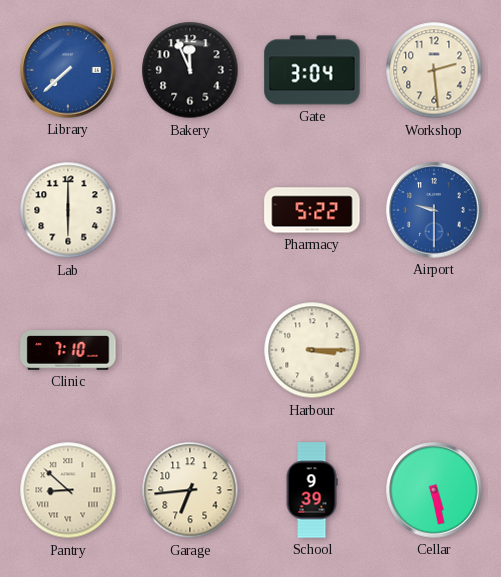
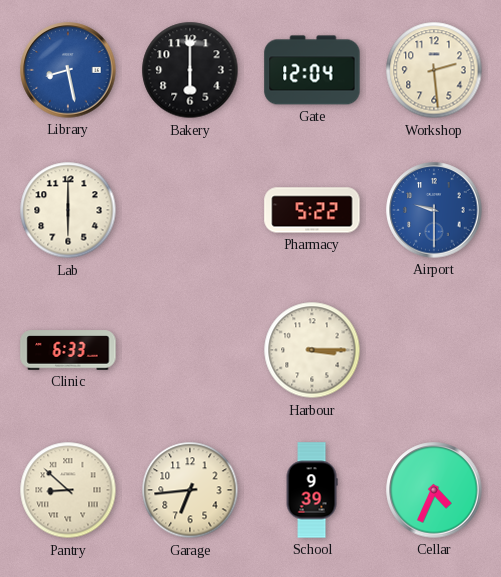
Library: 7:38 -> 8:28
Bakery: 11:56 -> 6:00
Gate: 3:04 -> 12:04
Clinic: 7:10 -> 6:33
Cellar: 5:28 -> 4:34
